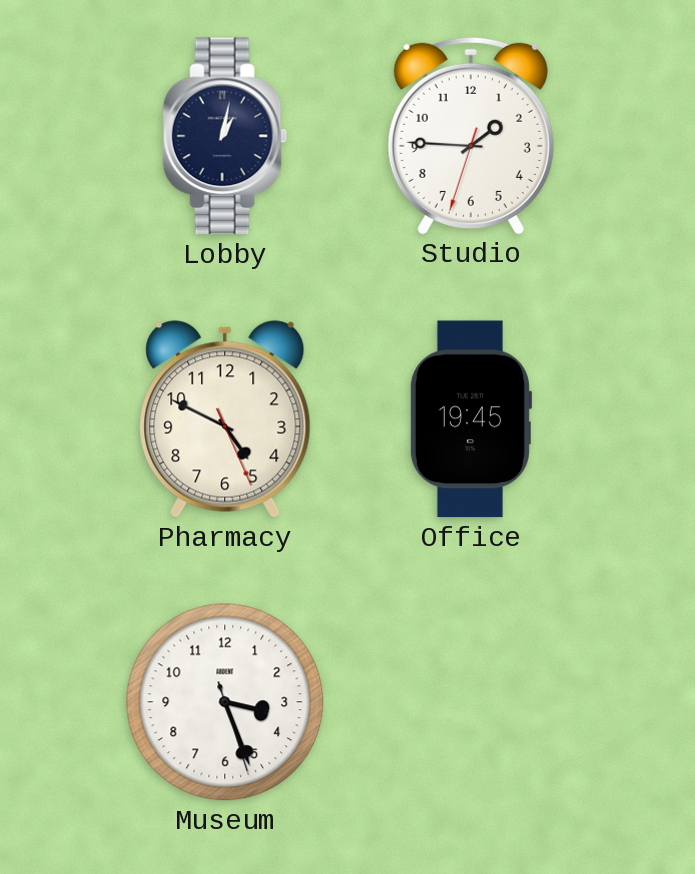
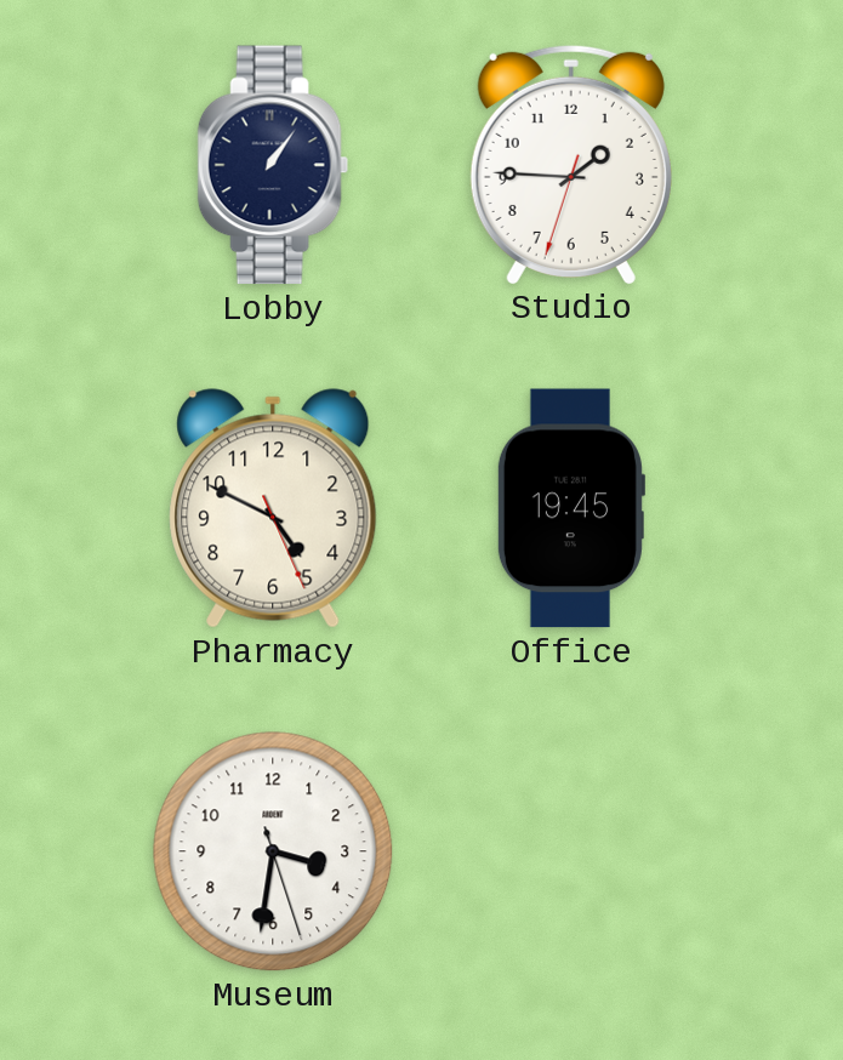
Lobby: 1:02 -> 1:06
Museum: 3:26 -> 3:31
